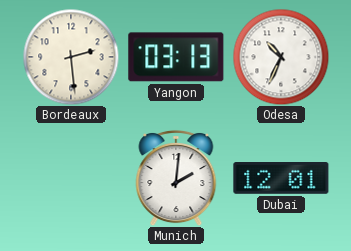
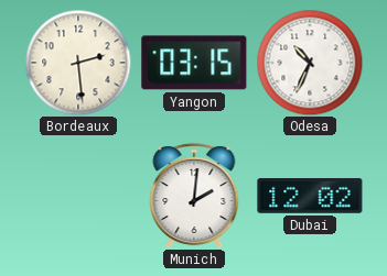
Yangon: 03:13 -> 03:15
Dubai: 12:01 -> 12:02
